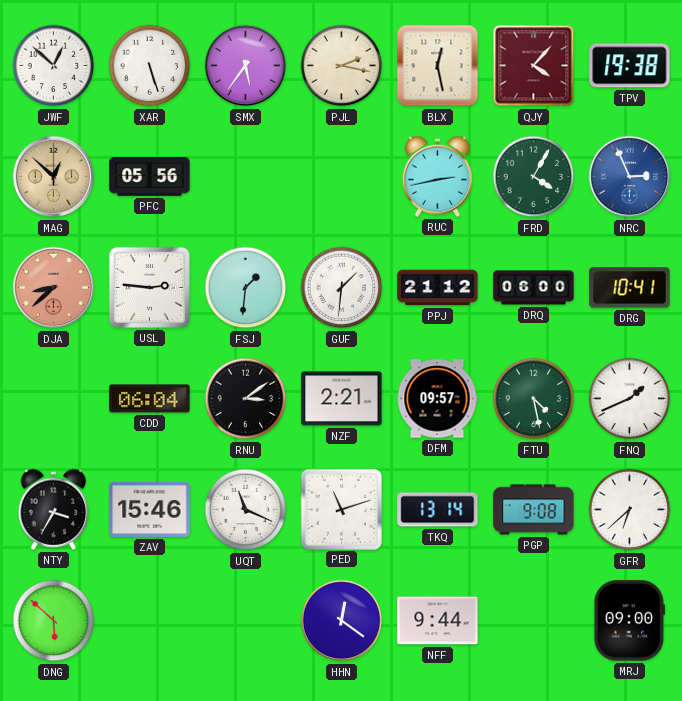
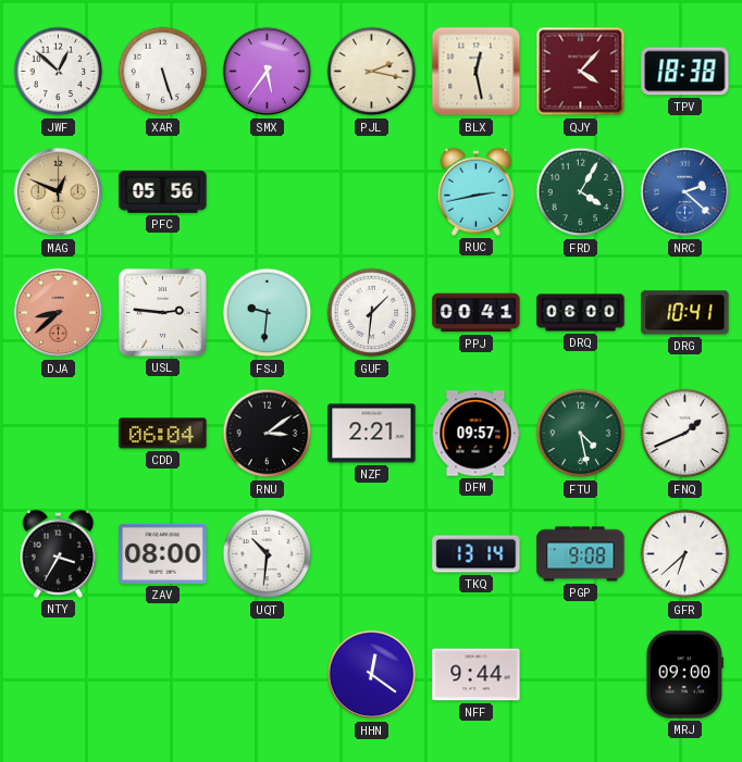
TPV: 19:38 -> 18:38
MAG: 12:52 -> 12:49
NRC: 2:56 -> 2:22
FSJ: 1:31 -> 9:31
PPJ: 21:12 -> 00:41
ZAV: 15:46 -> 08:00
UQT: 11:19 -> 10:31
PED: 11:12 -> none
DNG: 5:52 -> none
